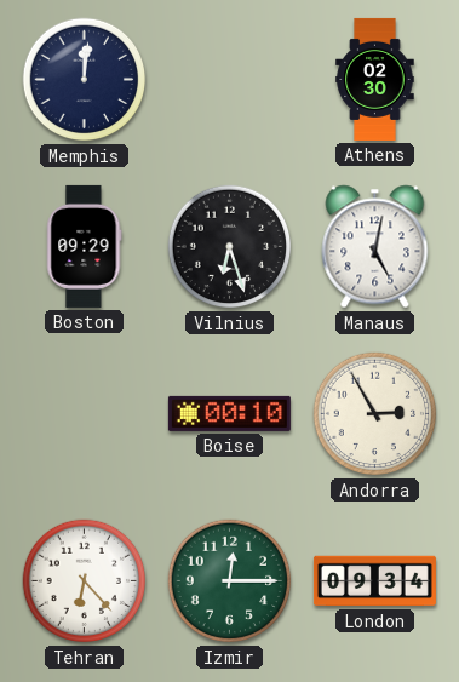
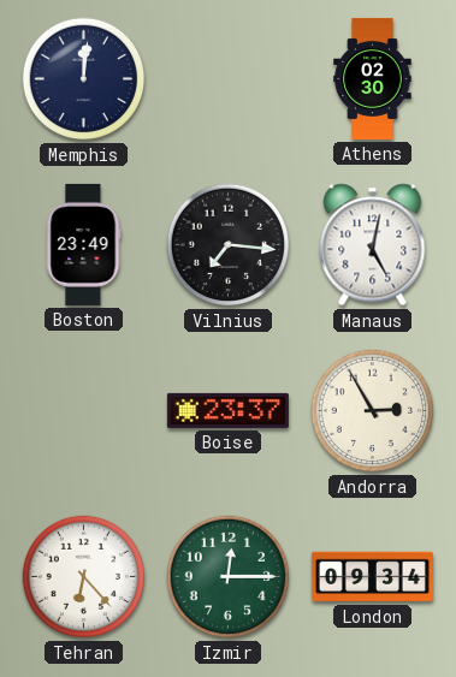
Boston: 09:29 -> 23:49
Vilnius: 6:27 -> 7:16
Boise: 00:10 -> 23:37
